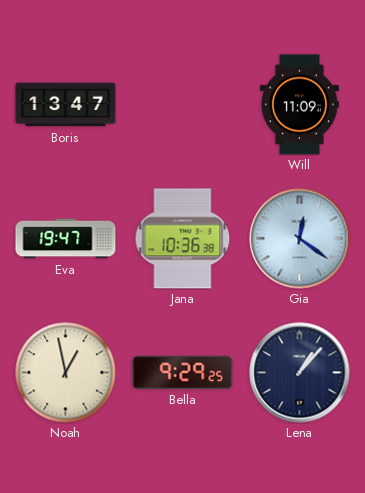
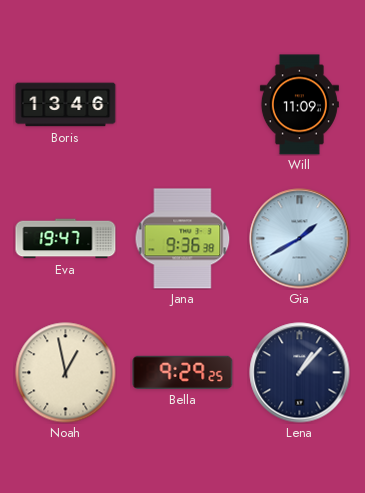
Boris: 13:47 -> 13:46
Jana: 10:36 -> 9:36
Gia: 12:21 -> 1:40
